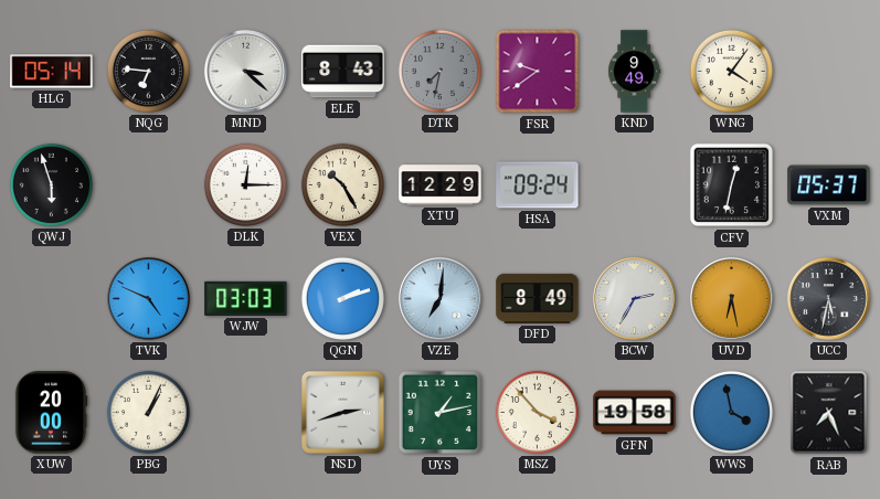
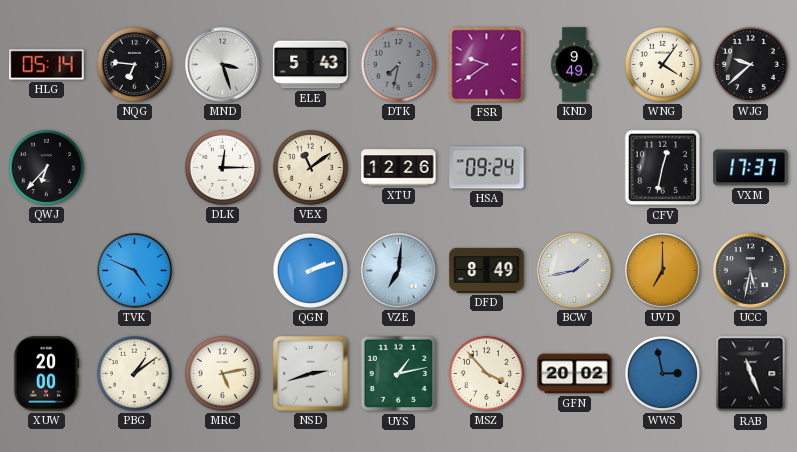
MND: 3:22 -> 3:27
ELE: 8:43 -> 5:43
WJG: none -> 9:38
QWJ: 5:57 -> 6:37
VEX: 10:25 -> 11:09
XTU: 12:29 -> 12:26
VXM: 05:37 -> 17:37
WJW: 03:03 -> none
BCW: 2:35 -> 1:43
UVD: 6:28 -> 7:00
PBG: 1:04 -> 1:09
MRC: none -> 5:13
GFN: 19:58 -> 20:02
WWS: 3:58 -> 2:58
RAB: 7:26 -> 11:26
